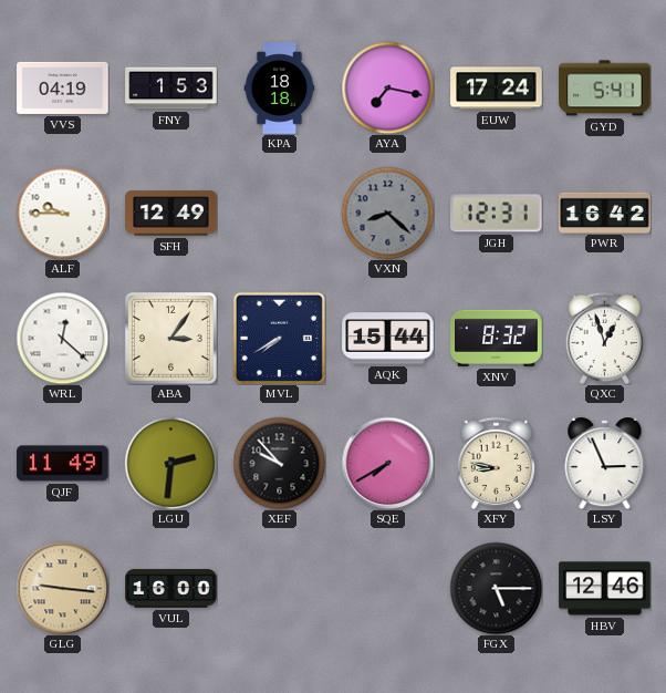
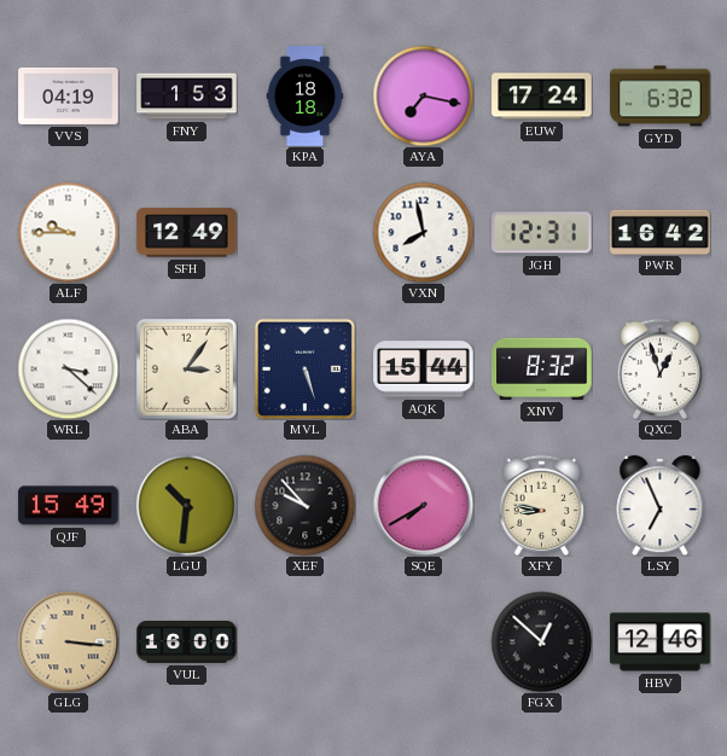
GYD: 5:41 -> 6:32
VXN: 8:22 -> 7:58
VXN dial: grey -> white
WRL: 12:22 -> 3:22
MVL: 7:40 -> 5:27
QJF: 11:49 -> 15:49
LGU: 2:31 -> 10:31
LSY: 2:56 -> 6:56
GLG: 9:16 -> 3:16
FGX: 5:15 -> 12:52
